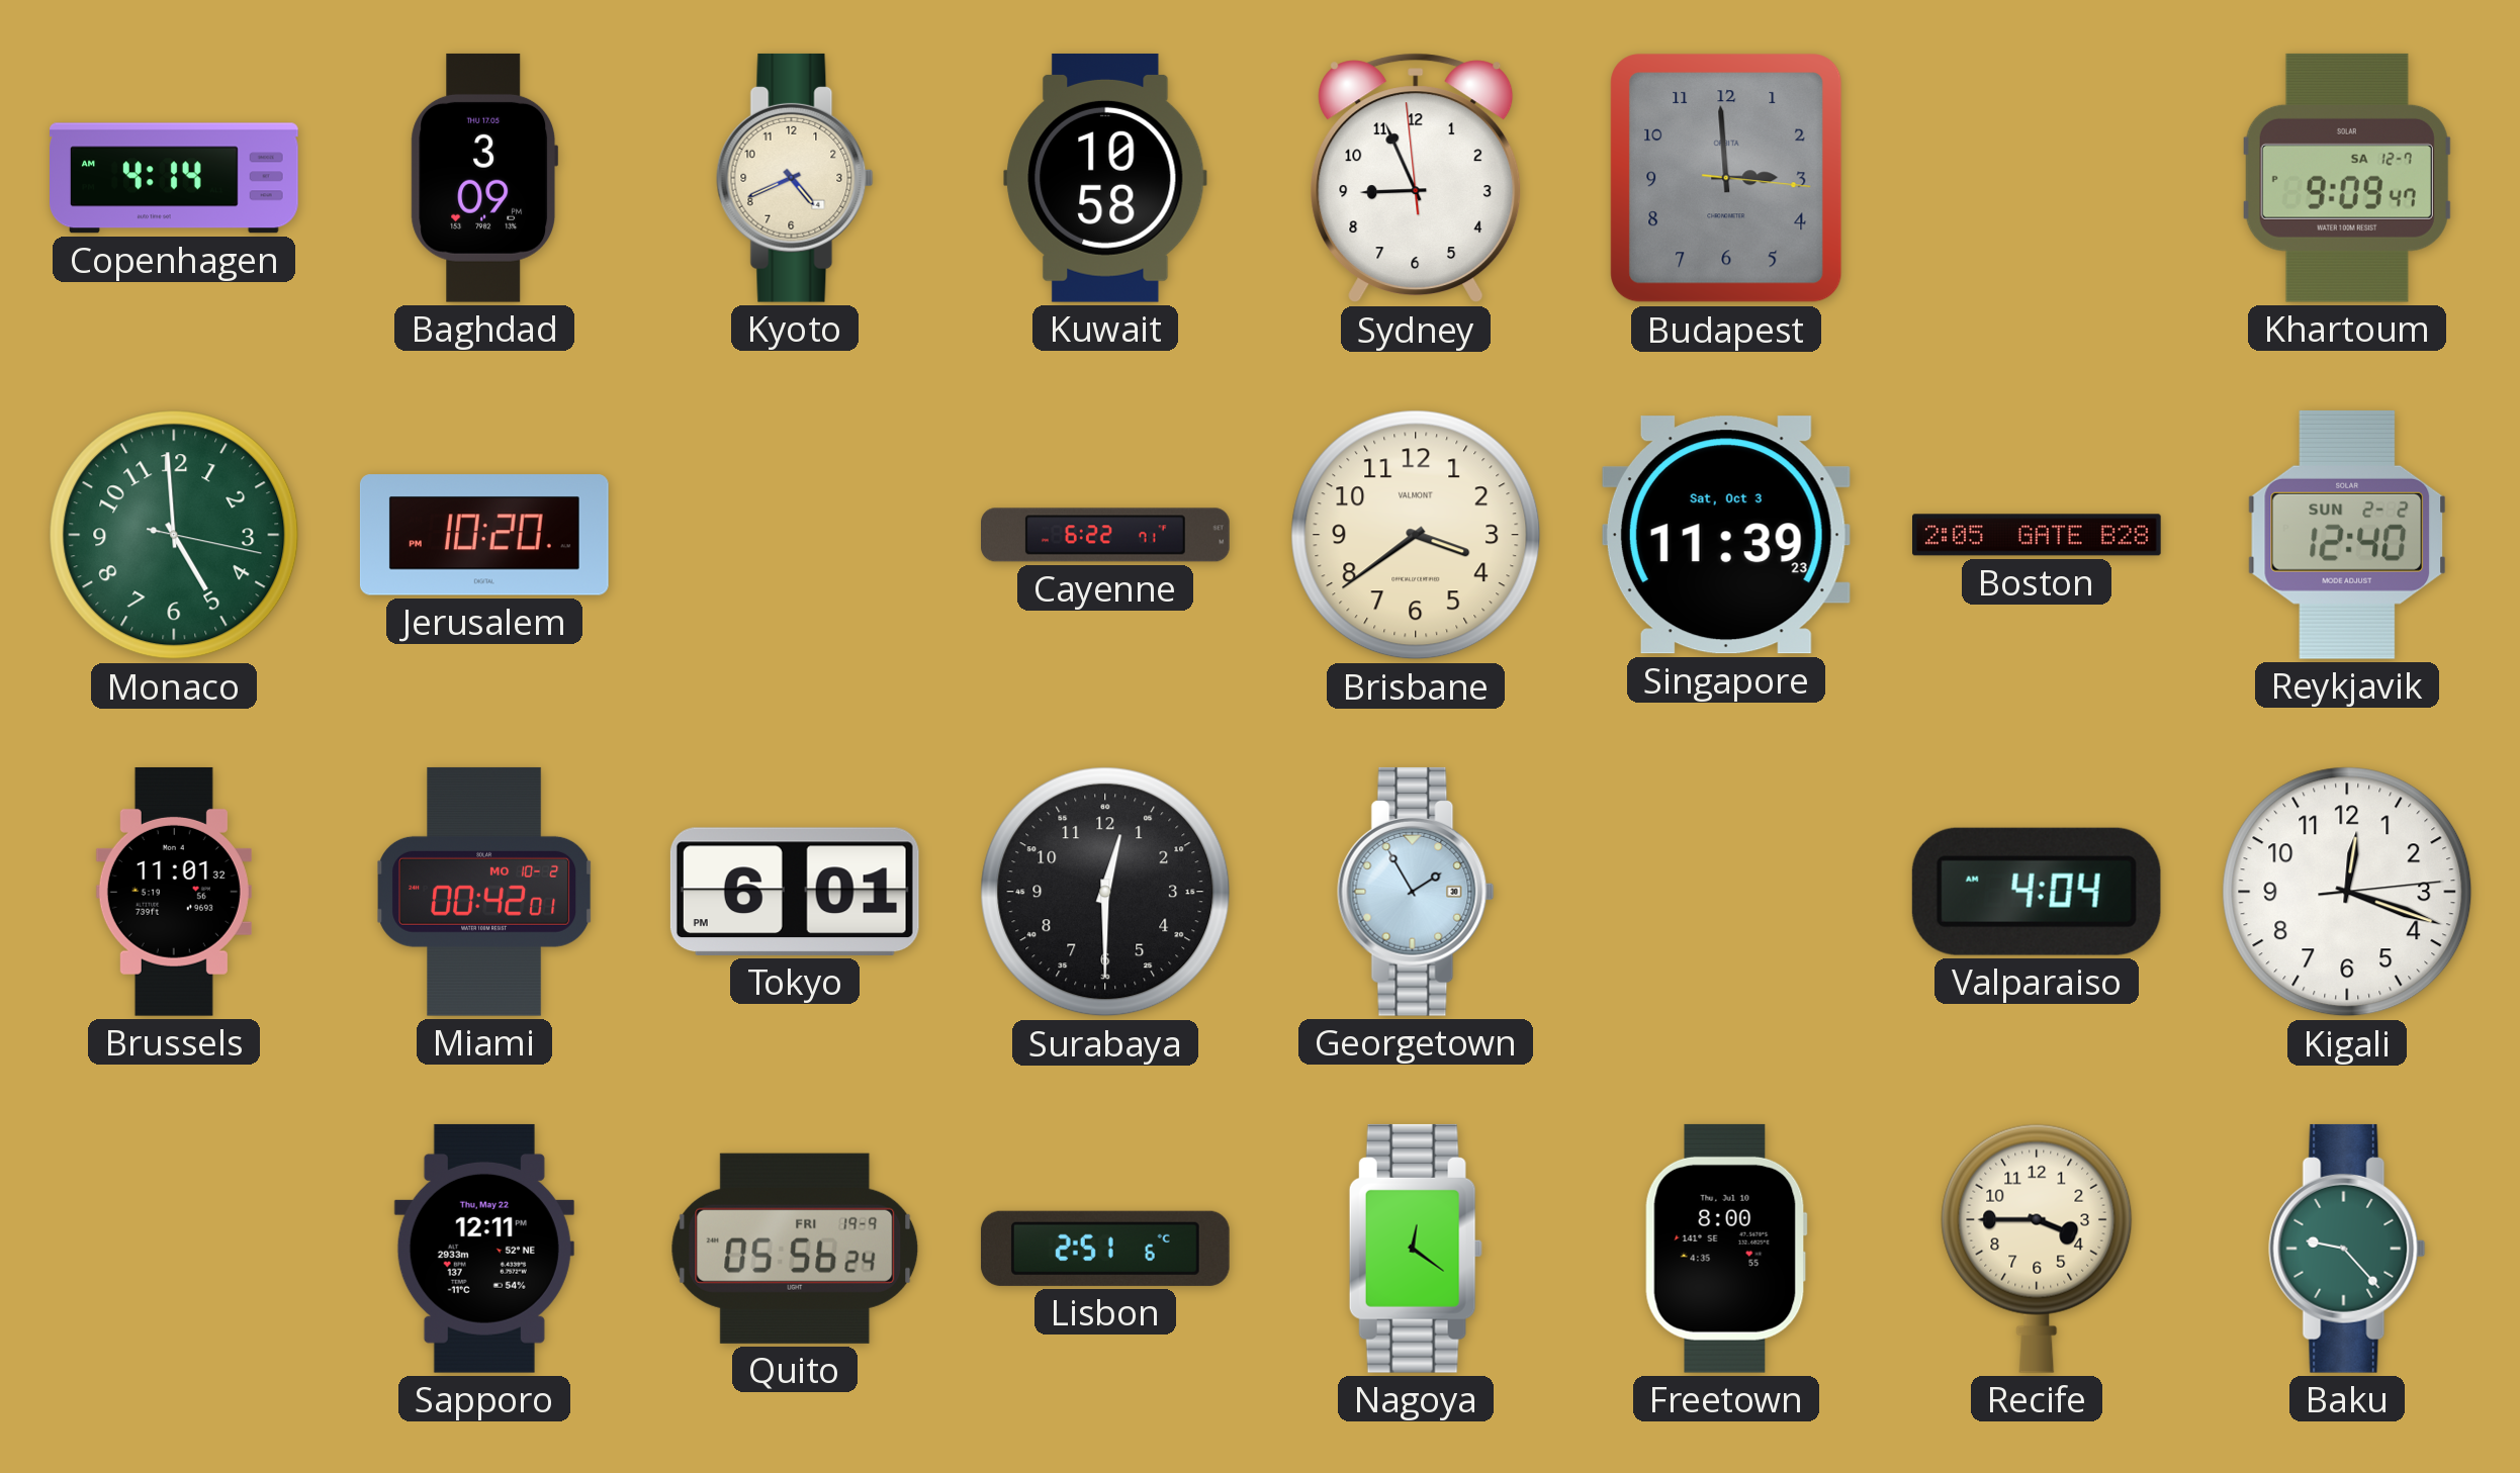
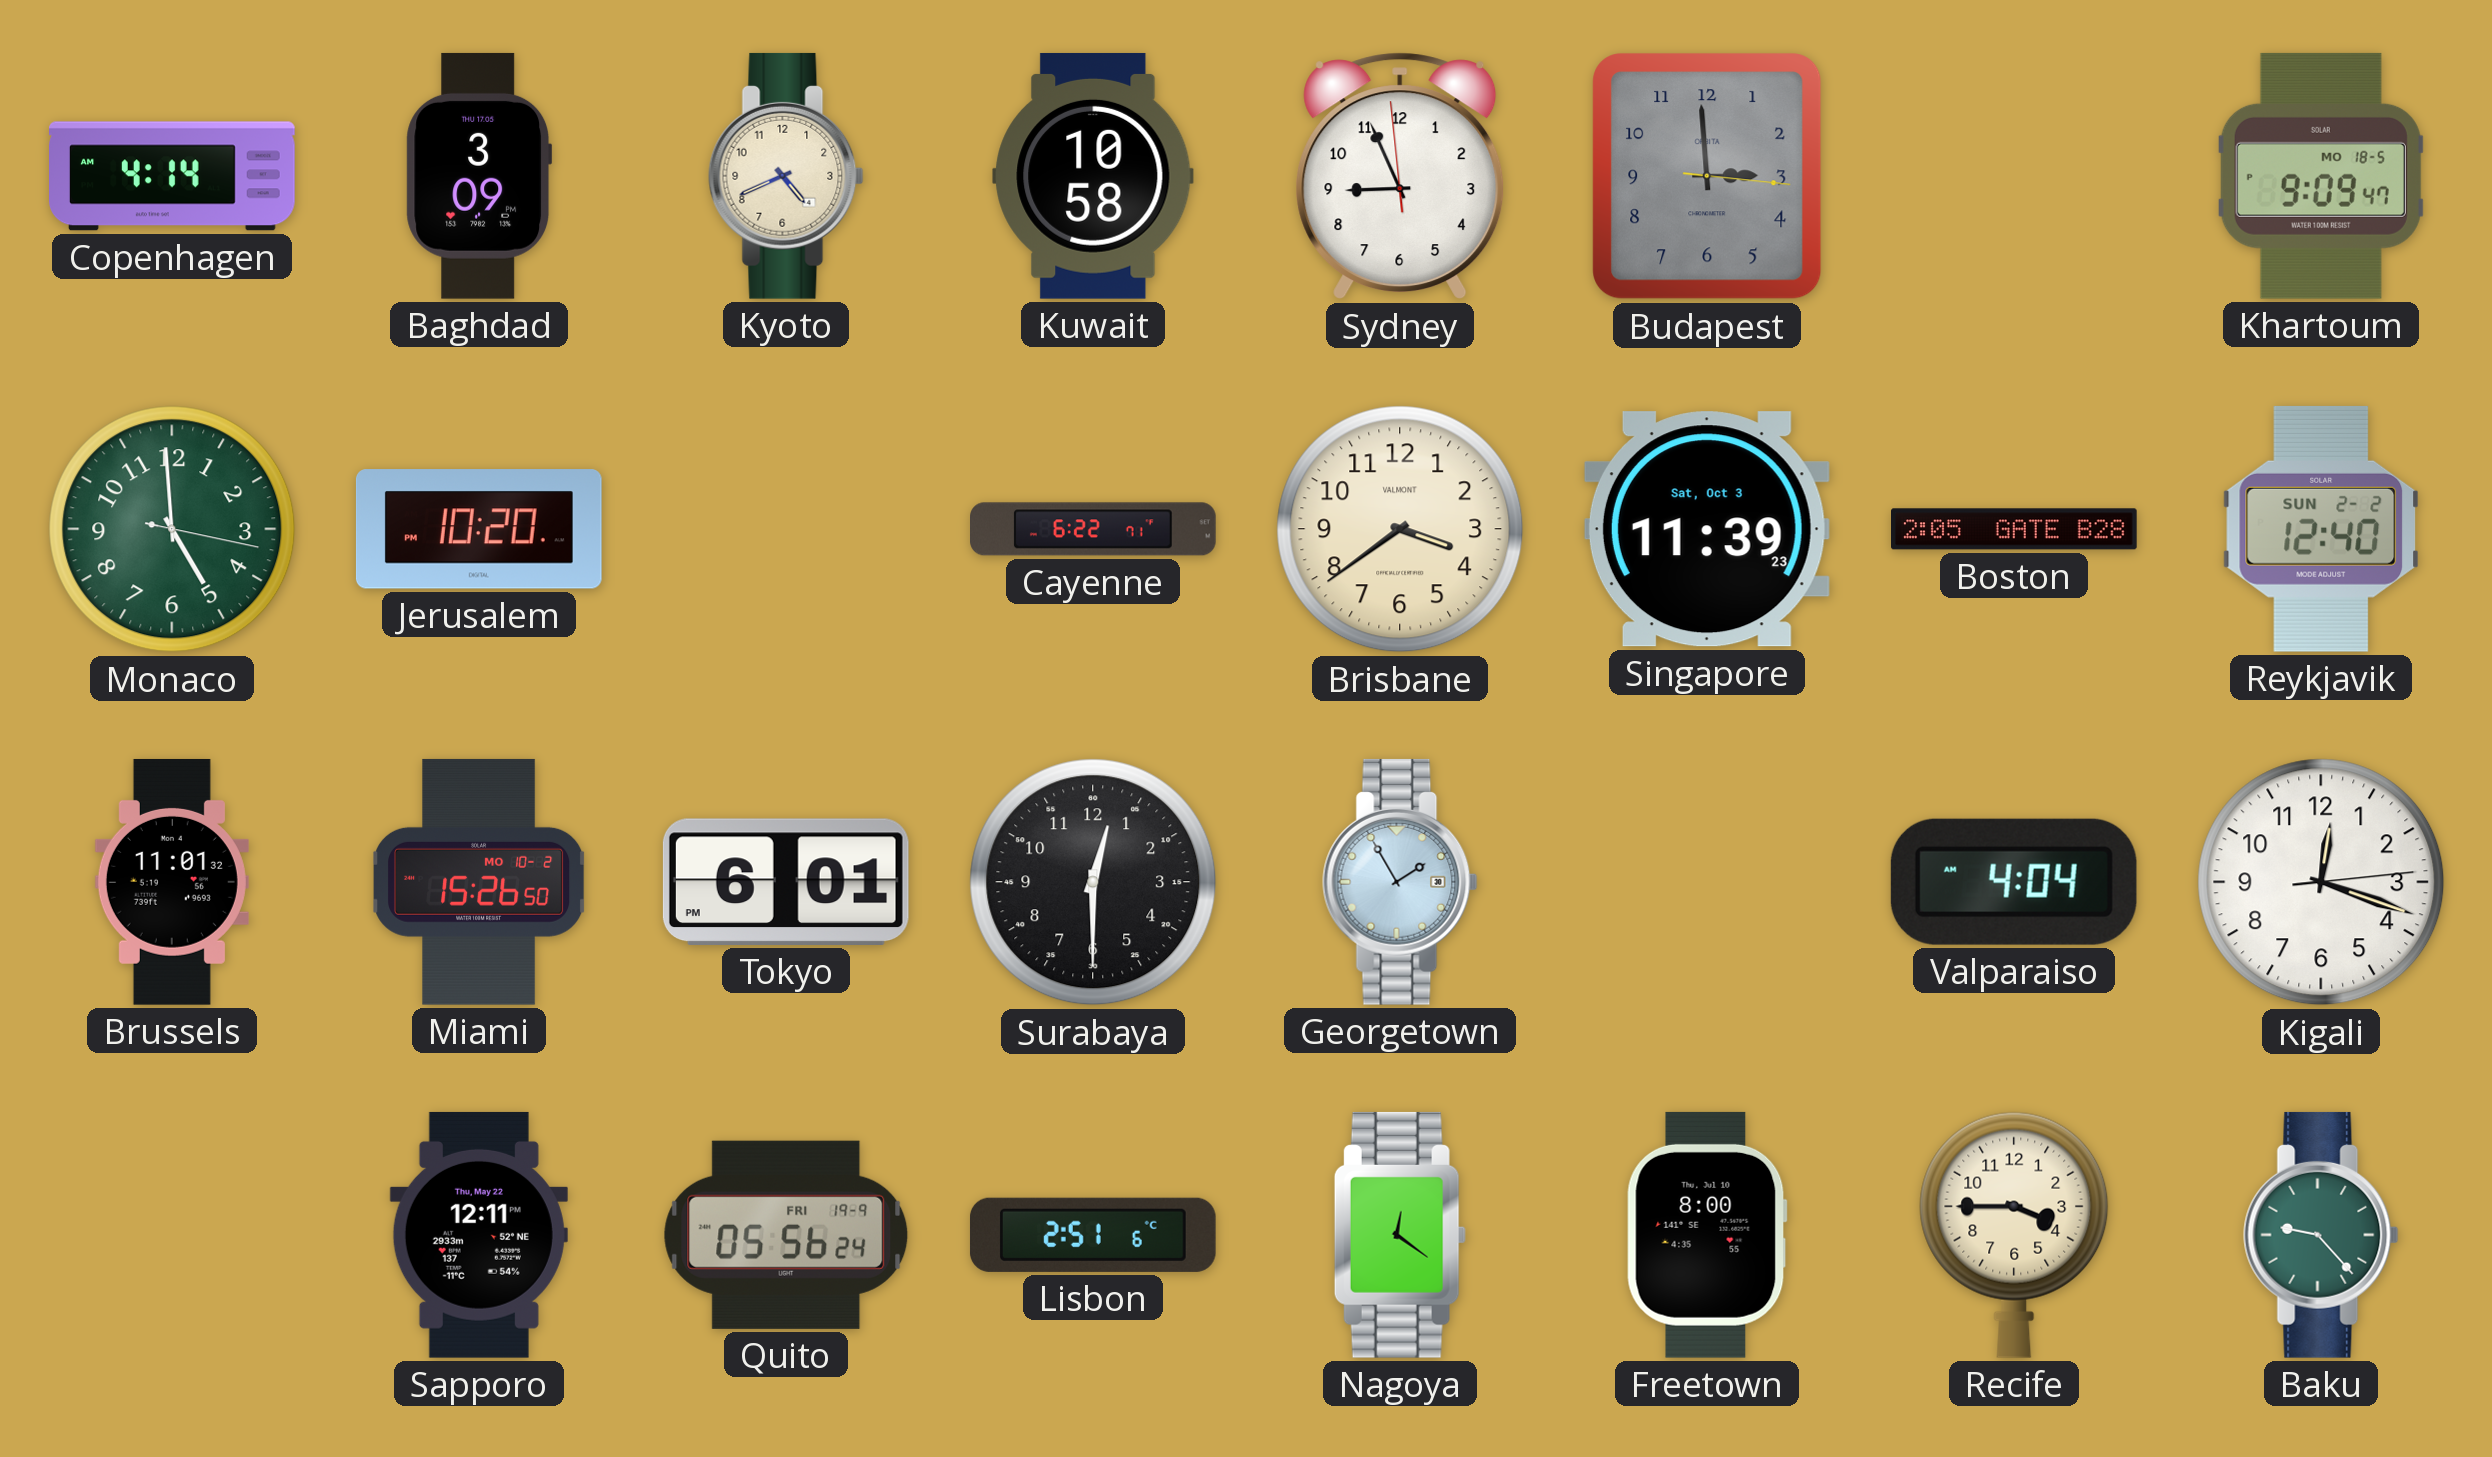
Khartoum date: SA 12-7 -> MO 18-5
Miami: 00:42 -> 15:26
